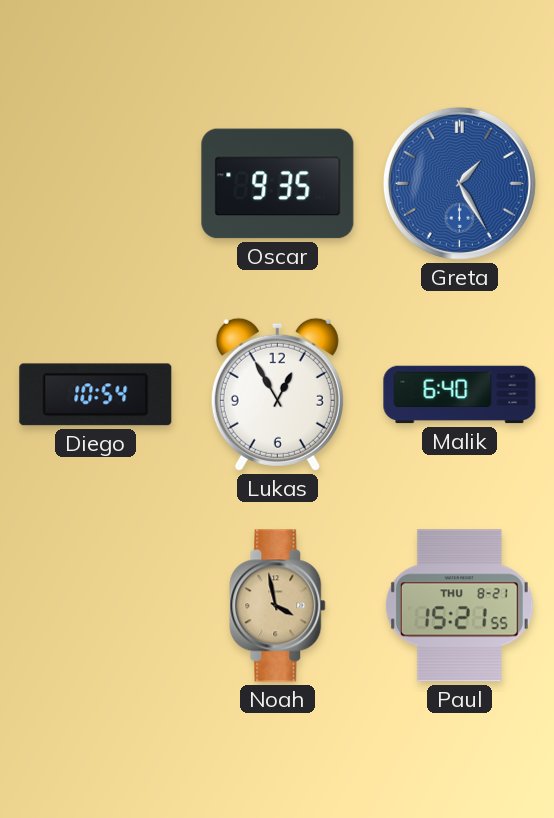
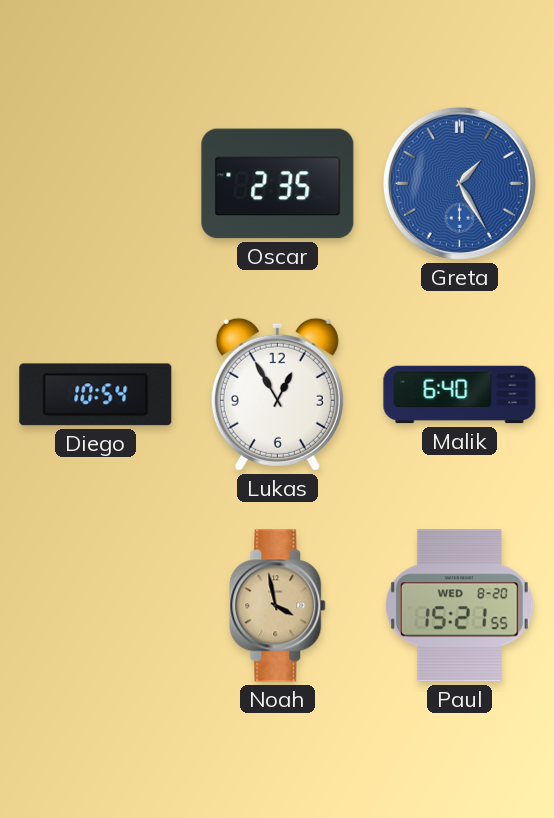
Oscar: 9:35 -> 2:35
Paul date: THU 8-21 -> WED 8-20
